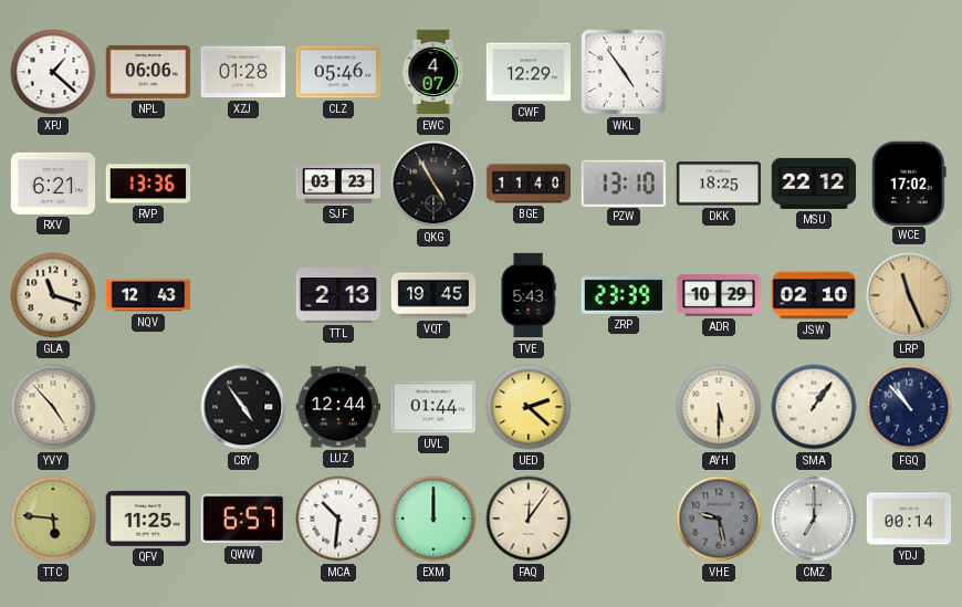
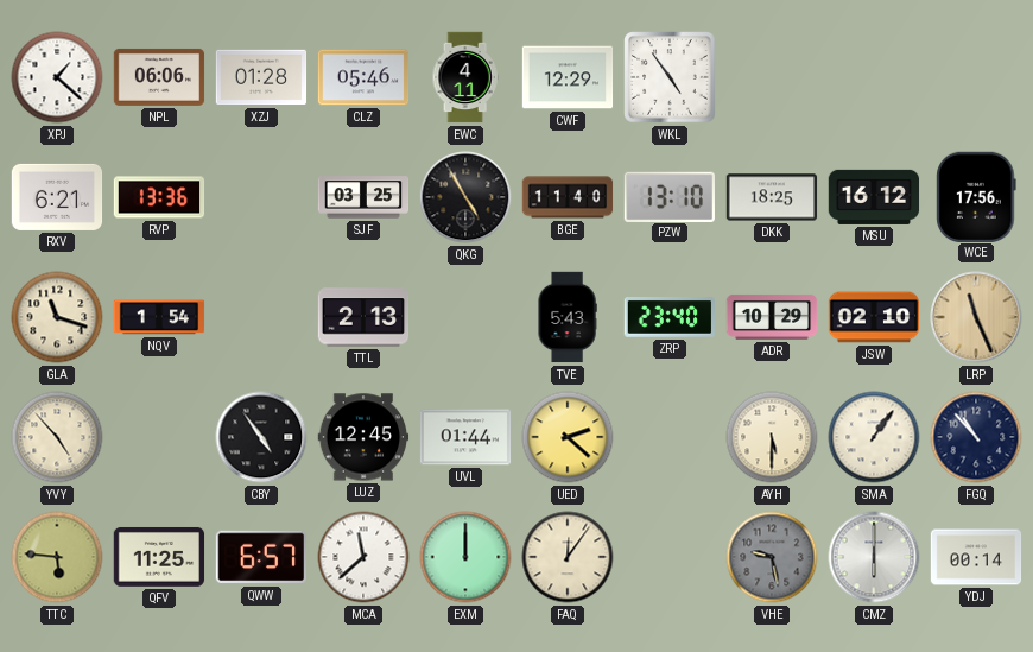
EWC: 4:07 -> 4:11
SJF: 03:23 -> 03:25
MSU: 22:12 -> 16:12
WCE: 17:02 -> 17:56
NQV: 12:43 -> 1:54
VQT: 19:45 -> none
ZRP: 23:39 -> 23:40
LUZ: 12:44 -> 12:45
MCA: 10:31 -> 11:38
CMZ: 7:00 -> 6:00
